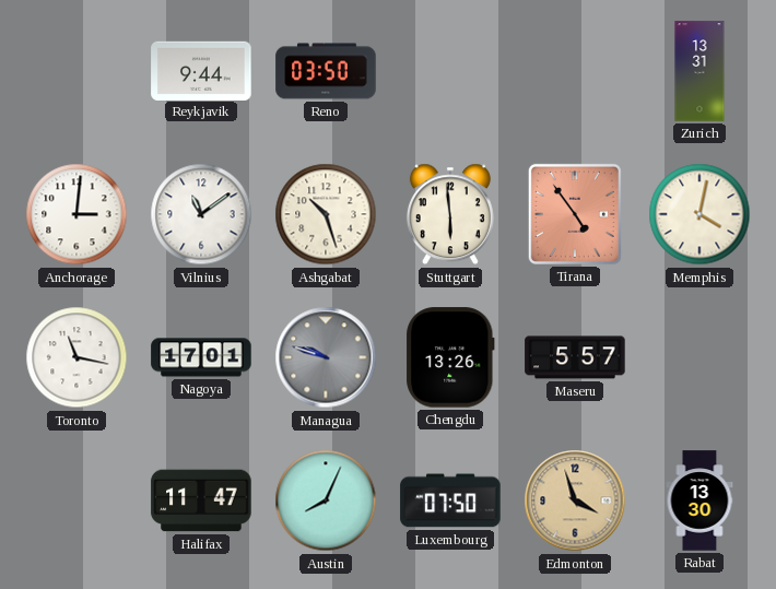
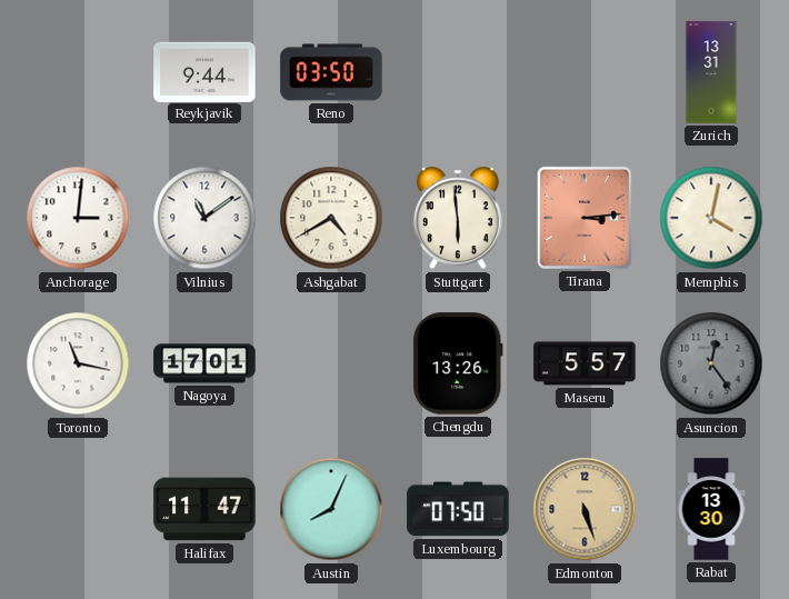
Ashgabat: 10:27 -> 4:40
Tirana: 4:54 -> 3:14
Managua: 9:48 -> none
Asuncion: none -> 12:24
Edmonton: 3:57 -> 5:27
